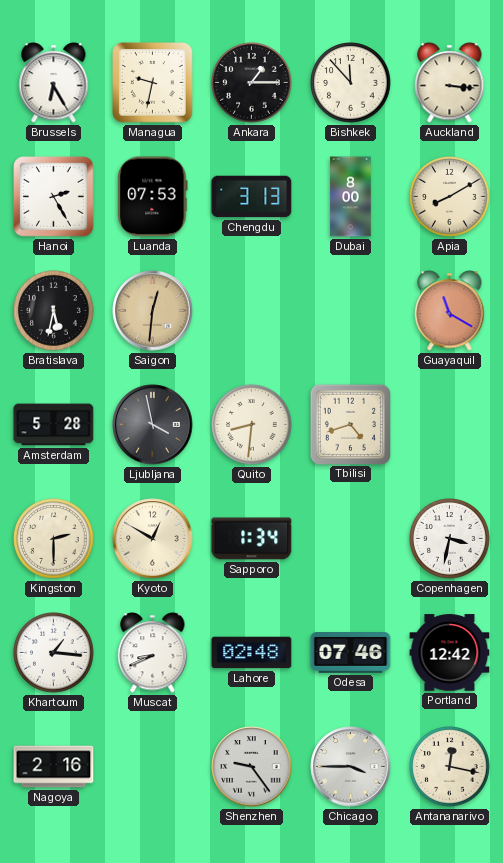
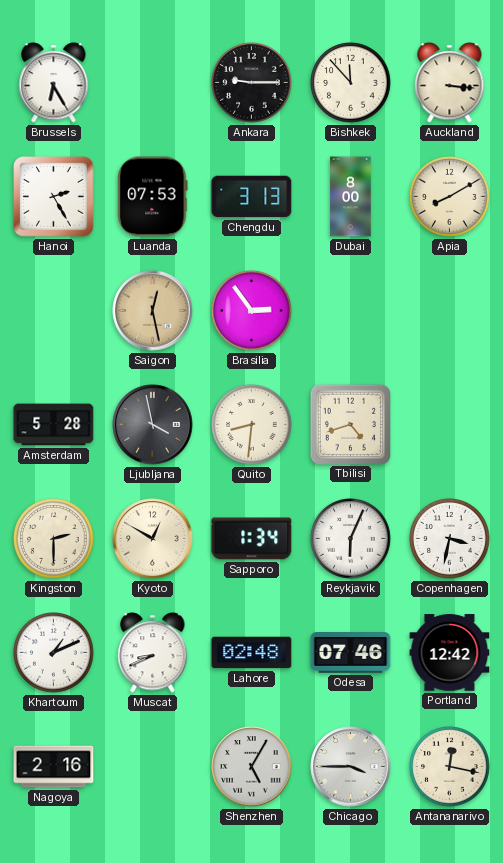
Managua: 9:32 -> none
Ankara: 1:15 -> 9:15
Bratislava: 5:32 -> none
Saigon: 12:31 -> 12:28
Brasilia: none -> 2:54
Guayaquil: 11:20 -> none
Reykjavik: none -> 6:04
Khartoum: 1:16 -> 1:11
Shenzhen: 9:24 -> 5:05
